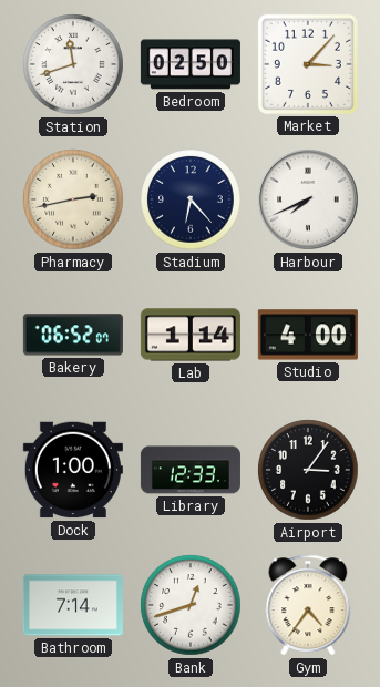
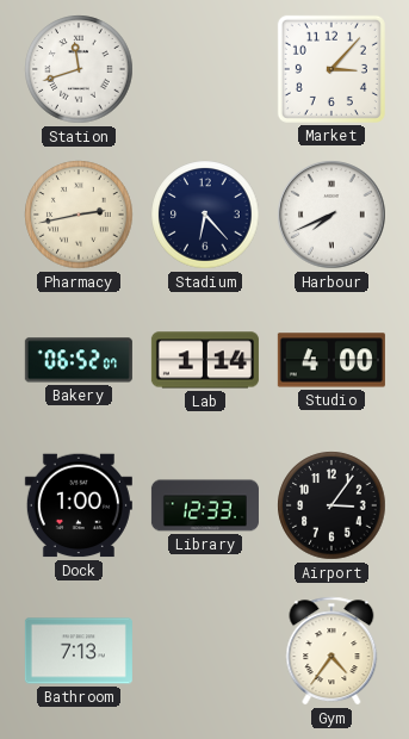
Bedroom: 02:50 -> none
Bathroom: 7:14 -> 7:13
Bank: 12:42 -> none
